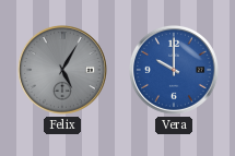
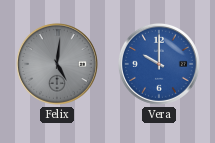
Felix: 5:05 -> 5:01
